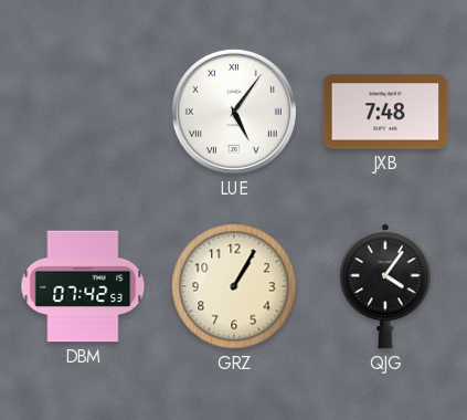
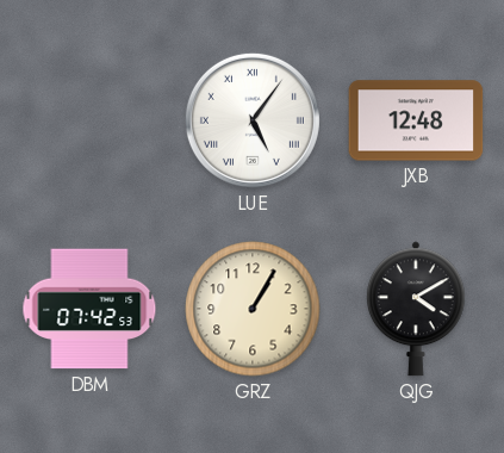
JXB: 7:48 -> 12:48
QJG: 4:06 -> 4:10
